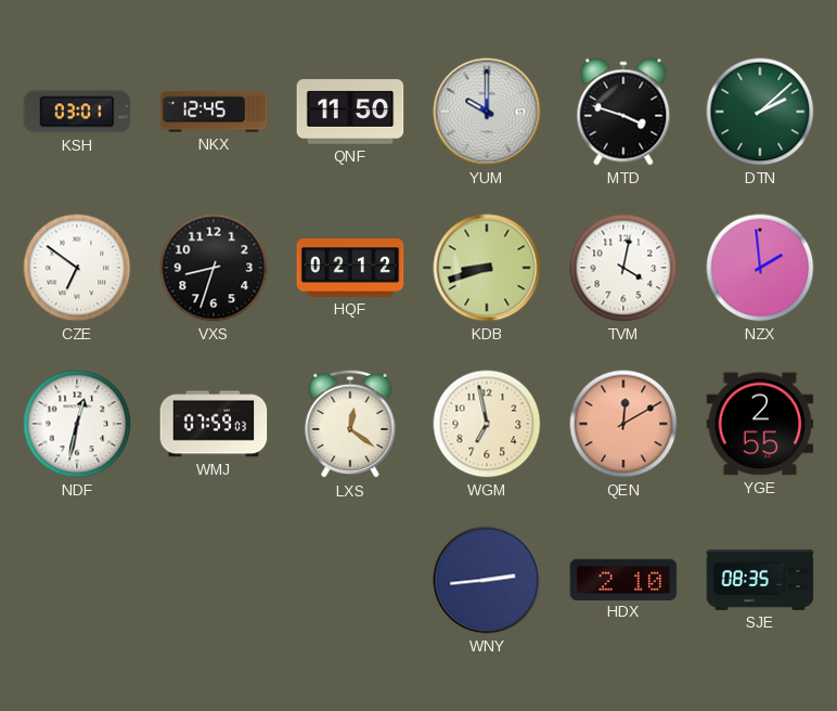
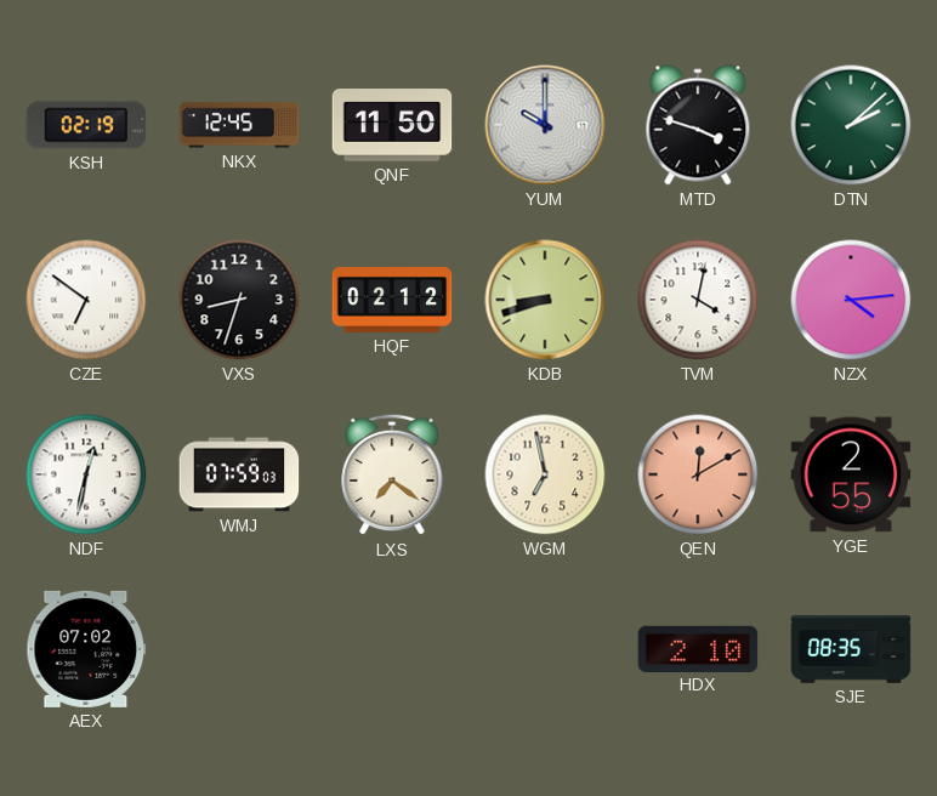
KSH: 03:01 -> 02:19
NZX: 1:59 -> 4:14
LXS: 12:21 -> 7:21
AEX: none -> 07:02
WNY: 2:44 -> none
